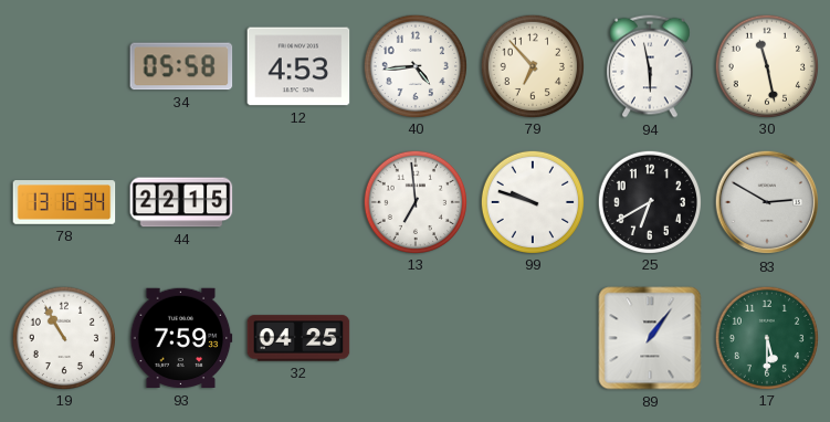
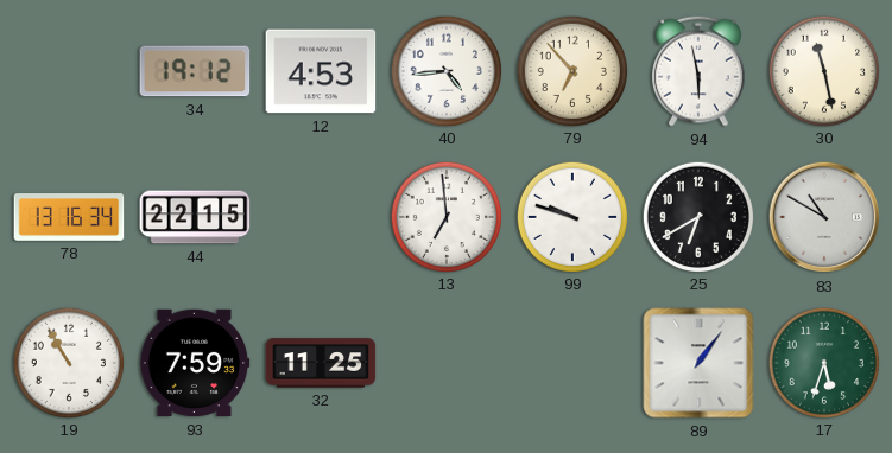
34: 05:58 -> 19:12
83: 2:50 -> 10:50
32: 04:25 -> 11:25
17: 5:30 -> 5:33
